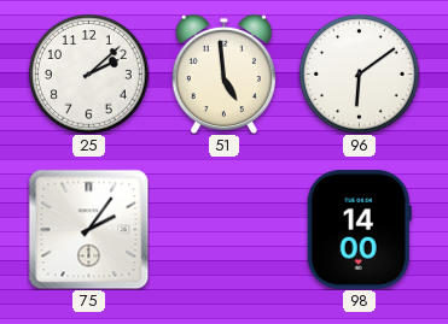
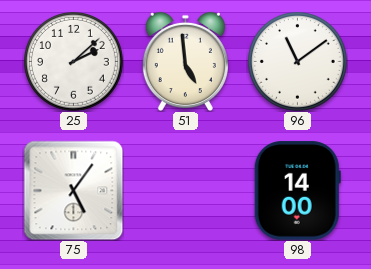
96: 6:09 -> 11:09
75: 2:06 -> 5:06
